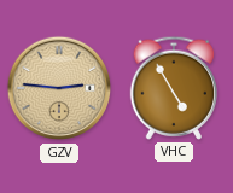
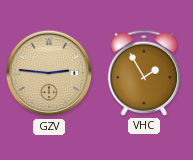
VHC: 4:55 -> 1:55
